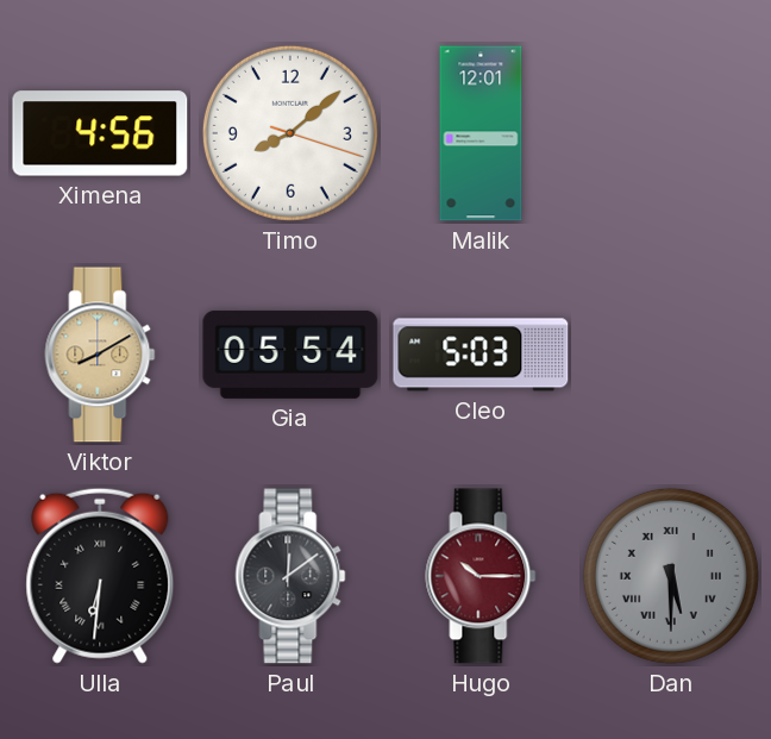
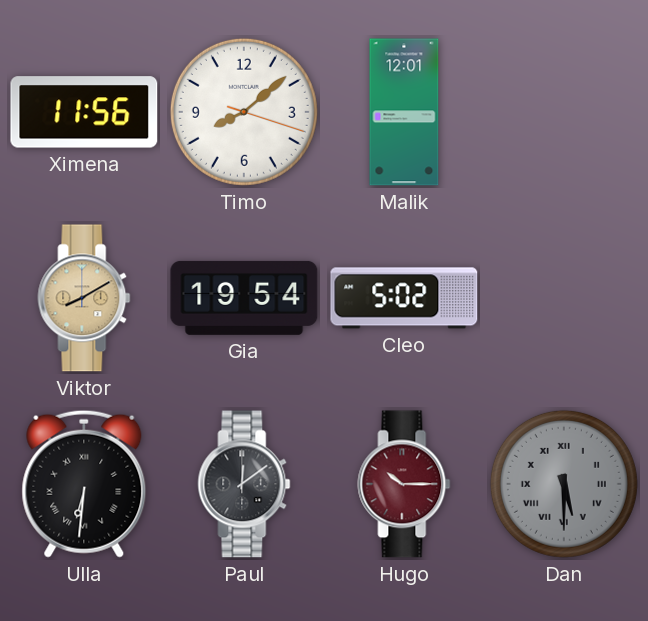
Ximena: 4:56 -> 11:56
Gia: 05:54 -> 19:54
Cleo: 5:03 -> 5:02
